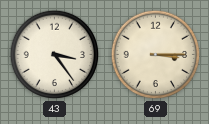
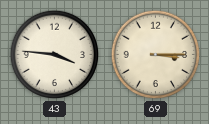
43: 3:24 -> 3:46
